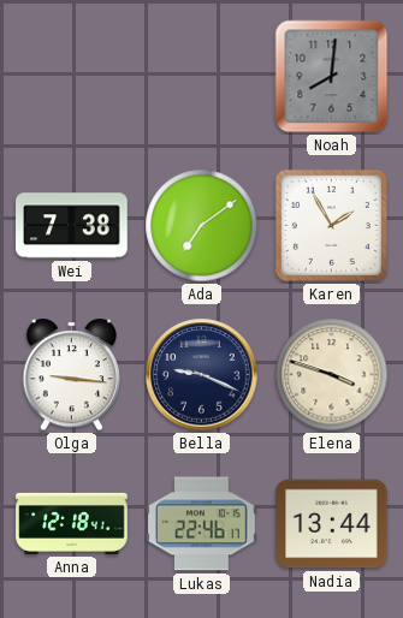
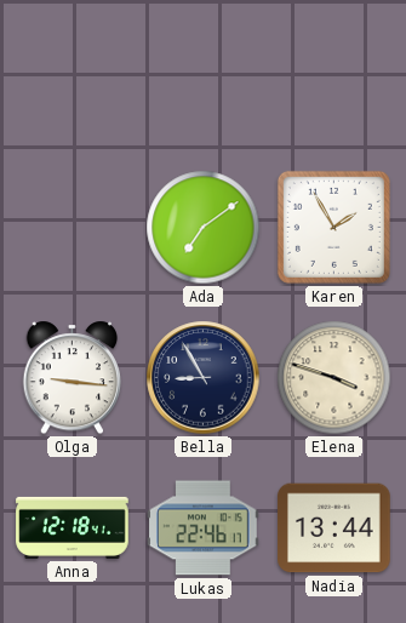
Noah: 8:01 -> none
Wei: 7:38 -> none
Bella: 9:19 -> 8:55
